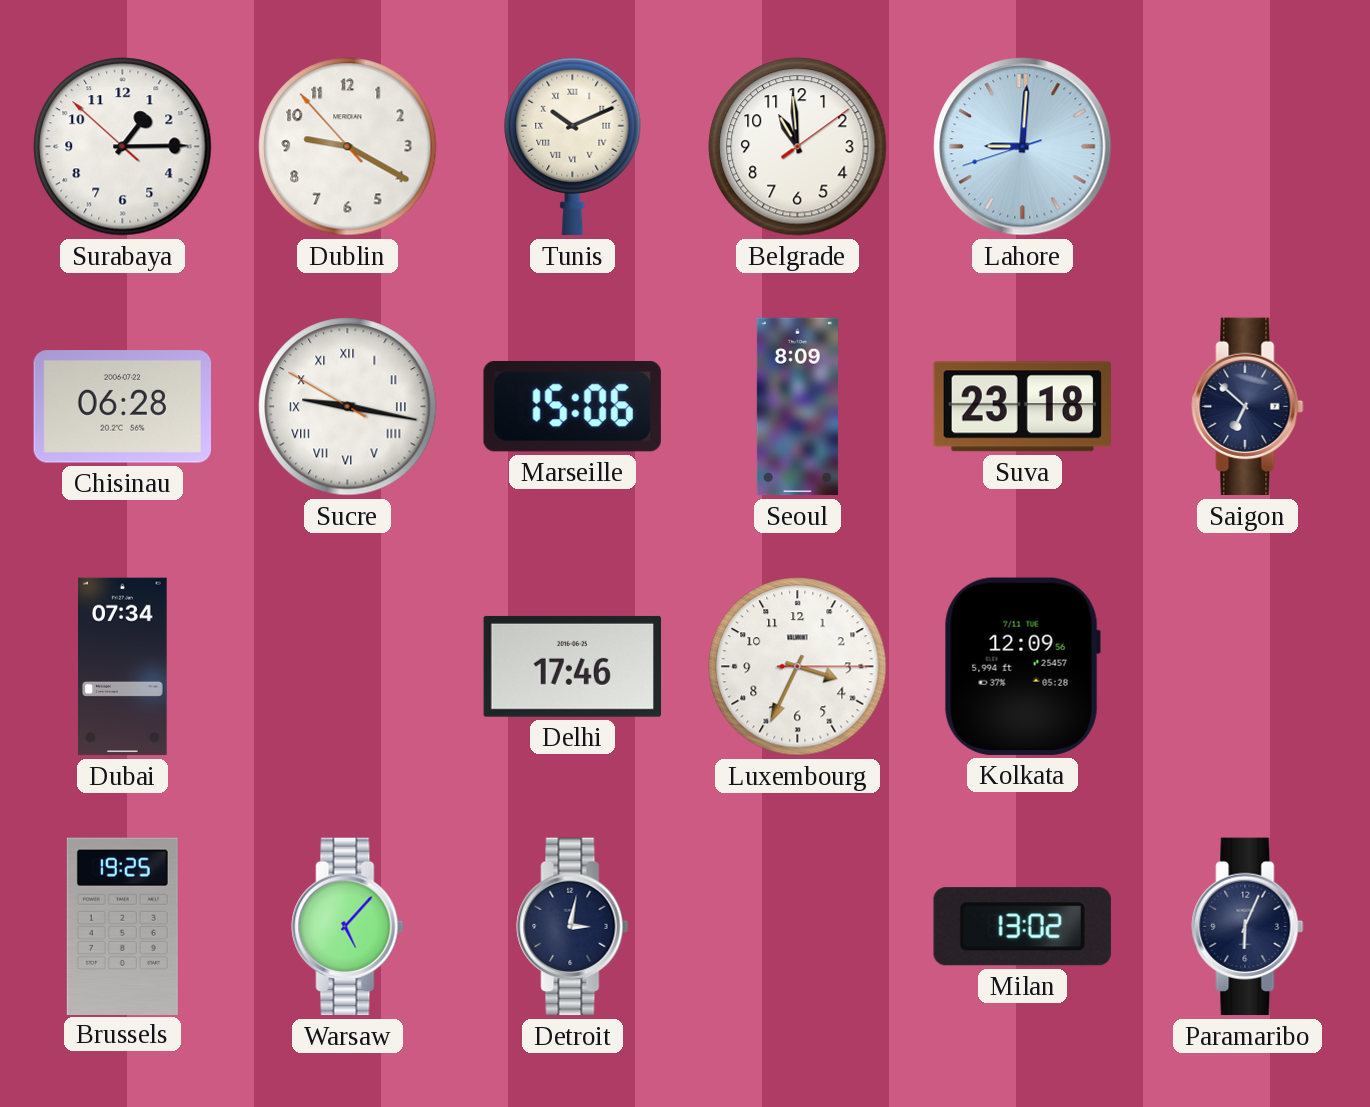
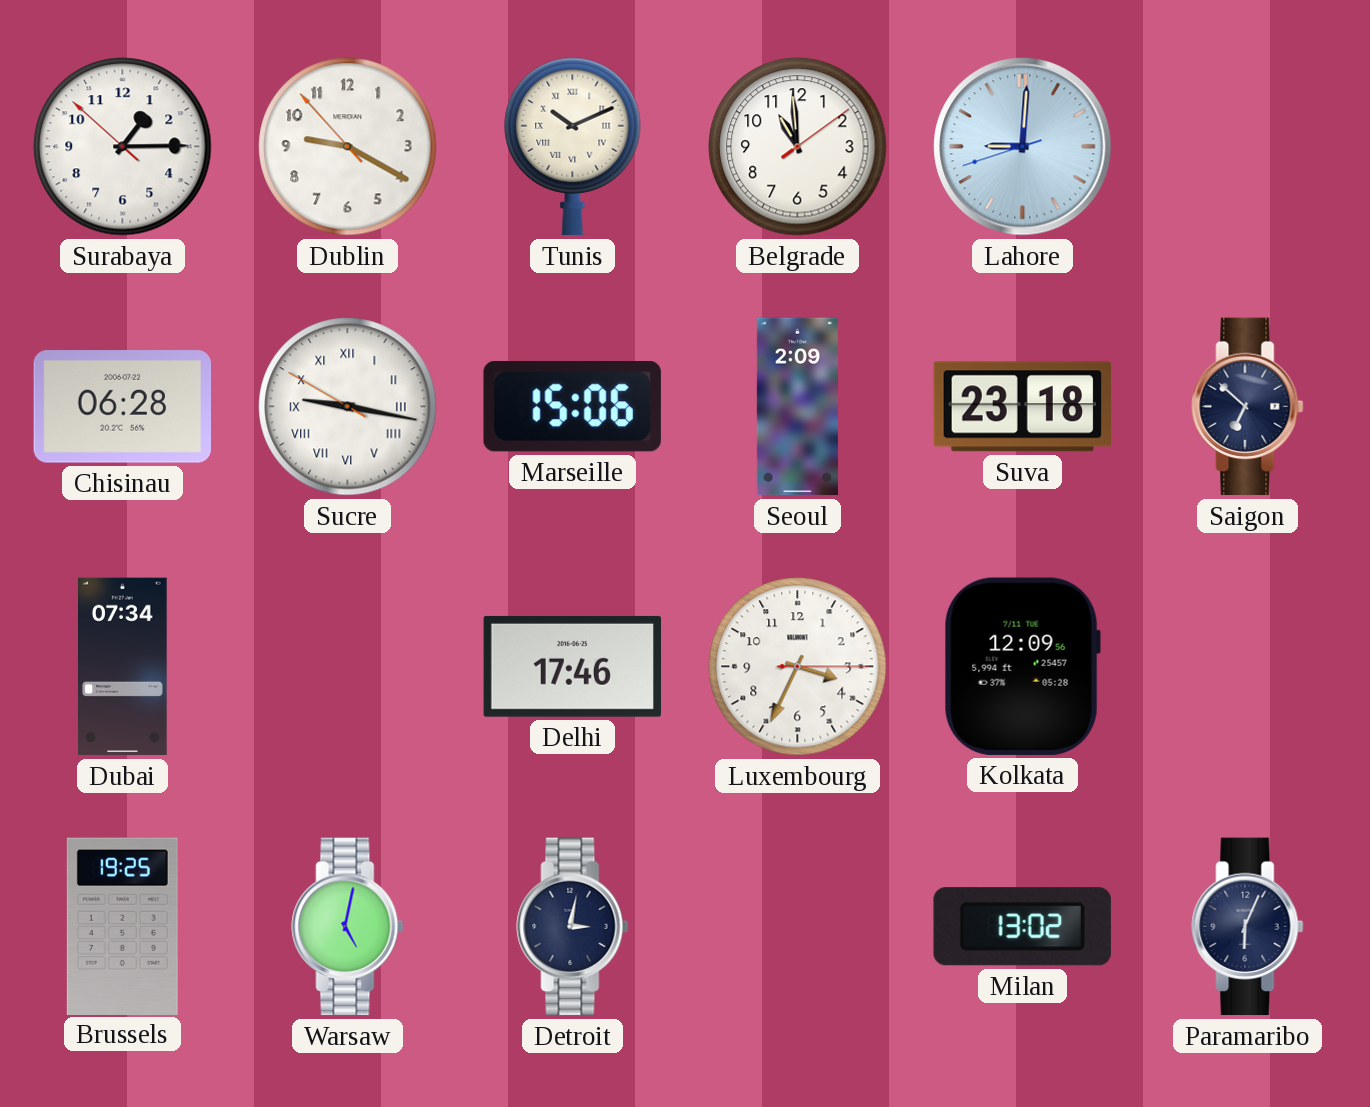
Seoul: 8:09 -> 2:09
Warsaw: 5:07 -> 5:02
